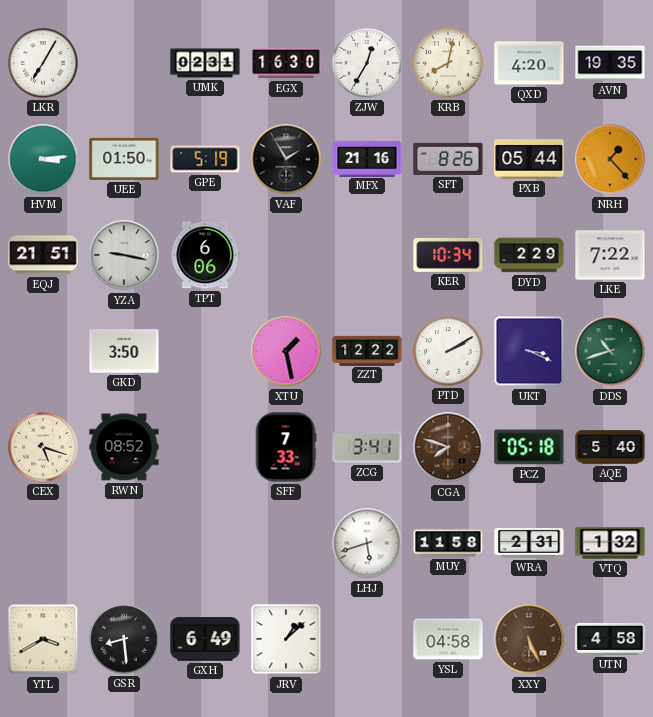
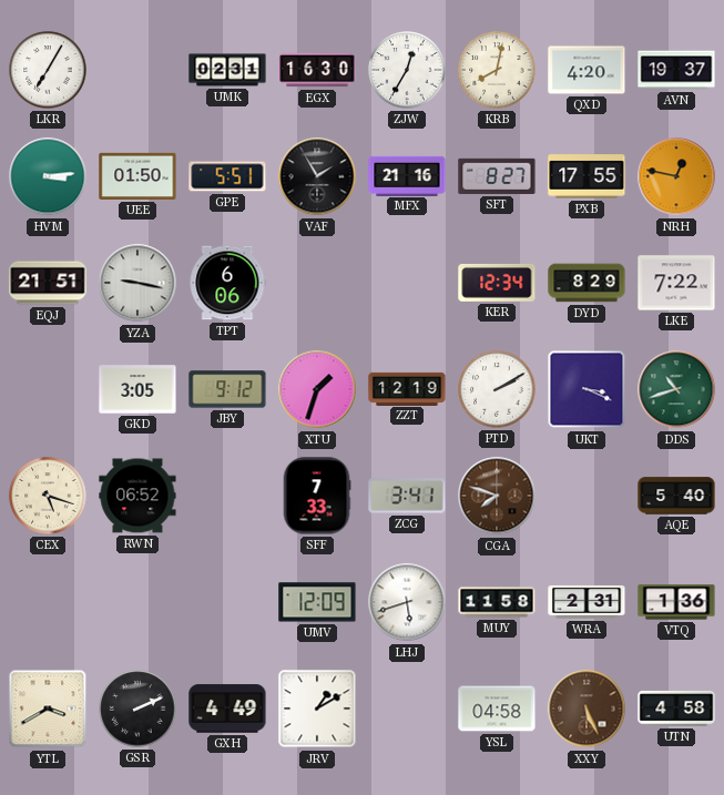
AVN: 19:35 -> 19:37
GPE: 5:19 -> 5:51
SFT: 8:26 -> 8:27
PXB: 05:44 -> 17:55
NRH: 1:23 -> 12:47
KER: 10:34 -> 12:34
DYD: 2:29 -> 8:29
GKD: 3:50 -> 3:05
JBY: none -> 9:12
XTU: 1:28 -> 1:33
ZZT: 12:22 -> 12:19
RWN: 08:52 -> 06:52
PCZ: 05:18 -> none
UMV: none -> 12:09
VTQ: 1:32 -> 1:36
GSR: 8:29 -> 2:11
GXH: 6:49 -> 4:49
JRV: 1:08 -> 1:10
